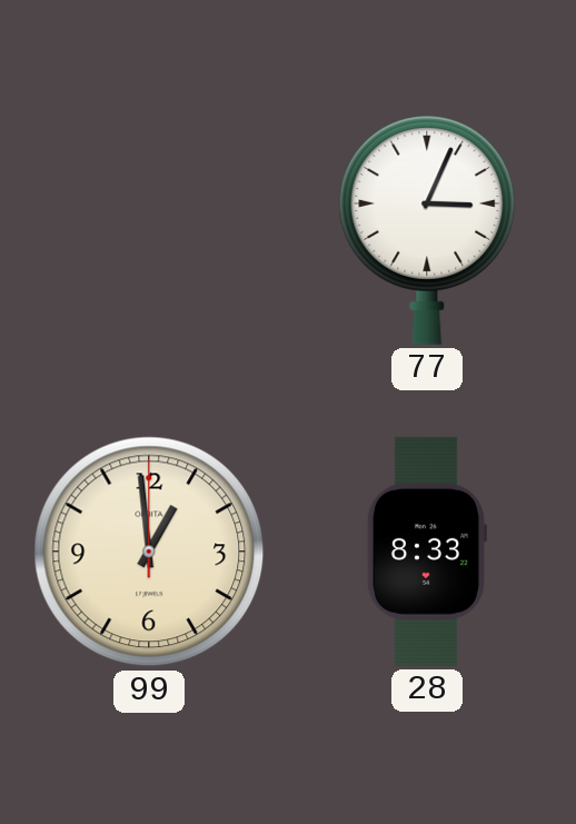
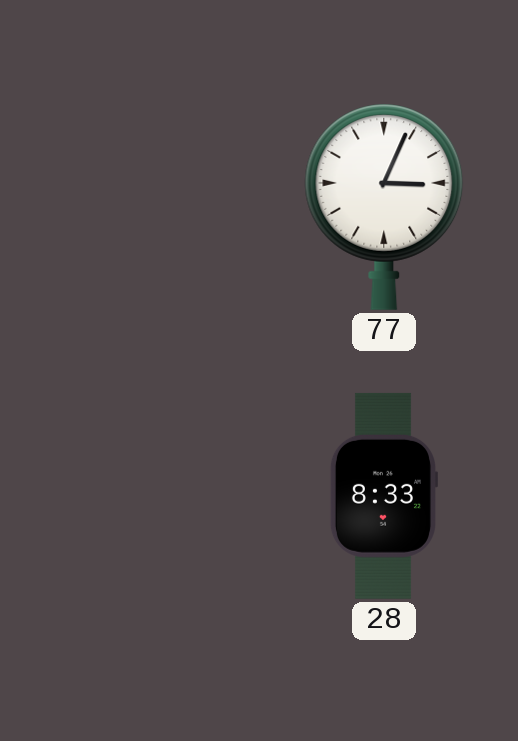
99: 12:59 -> none
